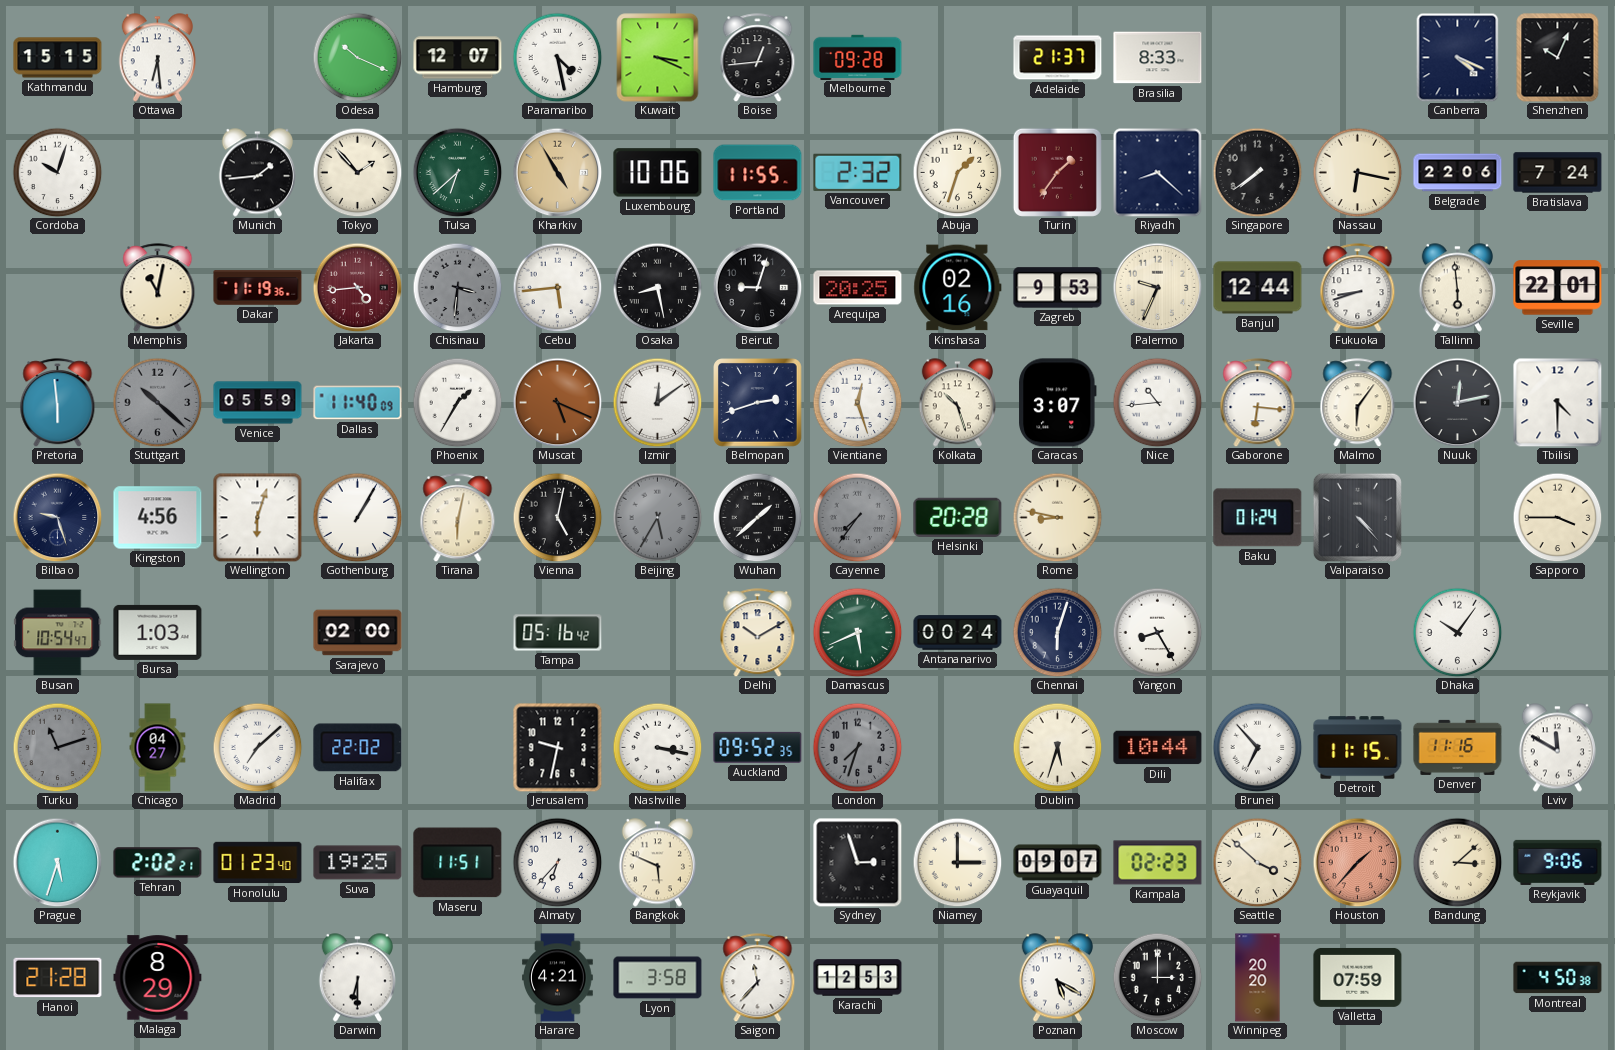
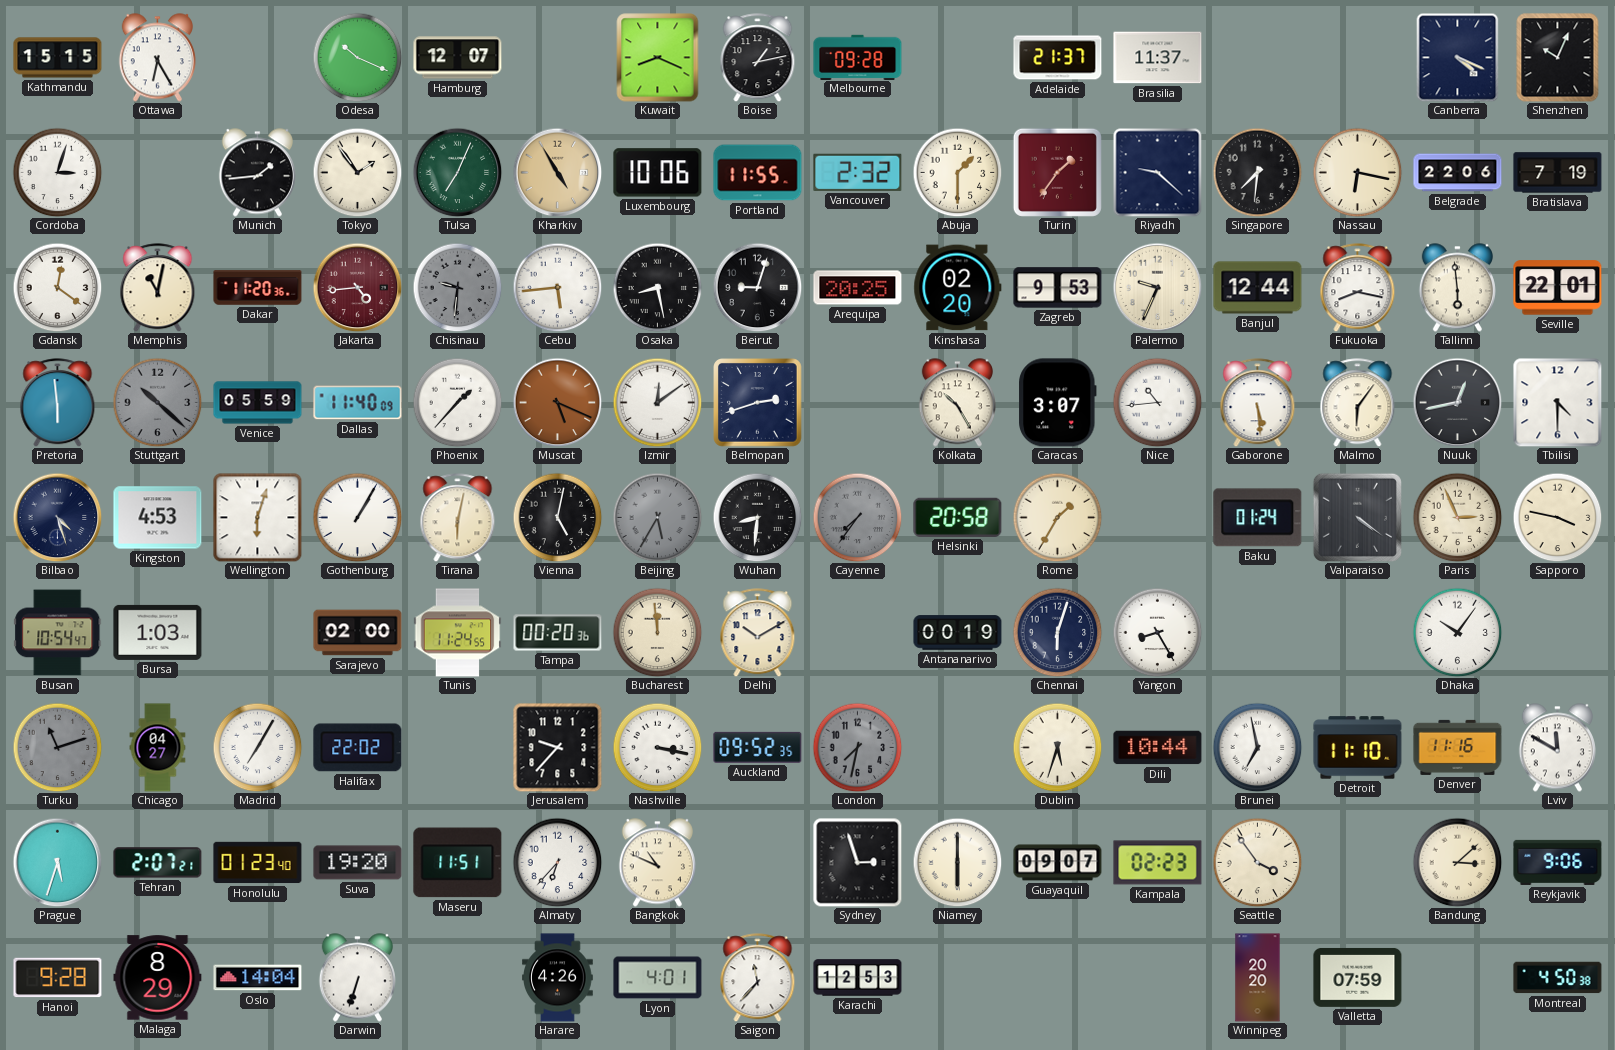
Ottawa: 6:29 -> 6:25
Paramaribo: 4:28 -> none
Kuwait: 3:19 -> 8:19
Boise: 12:44 -> 1:13
Brasilia: 8:33 -> 11:37
Cordoba: 10:03 -> 3:03
Tokyo: 1:53 -> 1:54
Tulsa: 6:38 -> 7:04
Abuja: 1:33 -> 1:30
Riyadh: 8:22 -> 9:22
Singapore: 7:39 -> 7:31
Bratislava: 7:24 -> 7:19
Gdansk: none -> 12:21
Dakar: 11:19 -> 11:20
Chisinau: 3:31 -> 9:31
Kinshasa: 02:16 -> 02:20
Fukuoka: 8:42 -> 8:17
Phoenix: 1:35 -> 1:37
Vientiane: 12:27 -> none
Kolkata: 10:27 -> 10:25
Gaborone: 6:16 -> 5:29
Nuuk: 12:13 -> 12:43
Bilbao: 9:27 -> 4:27
Kingston: 4:56 -> 4:53
Wuhan: 1:38 -> 8:31
Helsinki: 20:28 -> 20:58
Rome: 8:47 -> 1:35
Valparaiso: 4:23 -> 4:21
Paris: none -> 2:56
Sapporo: 3:45 -> 3:47
Tunis: none -> 11:24
Tampa: 05:16 -> 00:20
Bucharest: none -> 11:59
Damascus: 5:41 -> none
Antananarivo: 00:24 -> 00:19
Madrid: 7:08 -> 7:05
Jerusalem: 9:32 -> 9:37
London: 7:33 -> 7:32
Brunei: 6:53 -> 6:58
Detroit: 11:15 -> 11:10
Tehran: 2:02 -> 2:07
Suva: 19:25 -> 19:20
Bangkok: 5:49 -> 10:49
Niamey: 3:00 -> 6:00
Seattle: 3:52 -> 3:54
Houston: 1:37 -> none
Hanoi: 21:28 -> 9:28
Oslo: none -> 14:04
Darwin: 6:30 -> 6:33
Harare: 4:21 -> 4:26
Lyon: 3:58 -> 4:01
Poznan: 5:20 -> none
Moscow: 3:00 -> none
